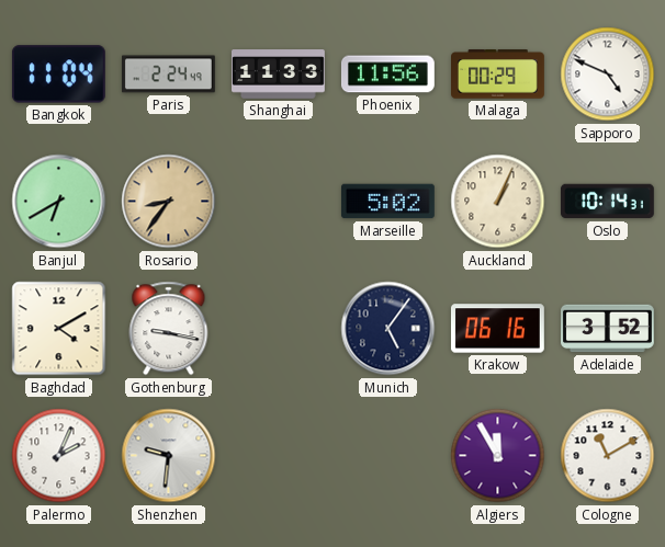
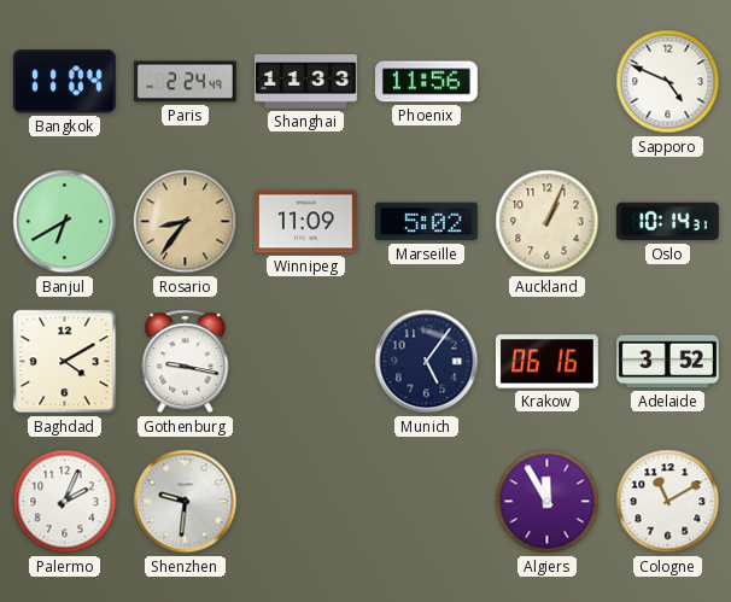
Malaga: 00:29 -> none
Winnipeg: none -> 11:09
